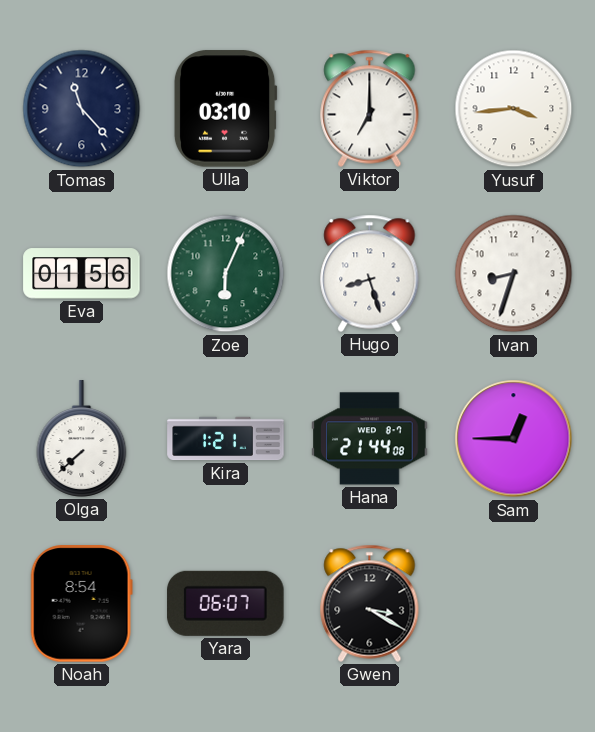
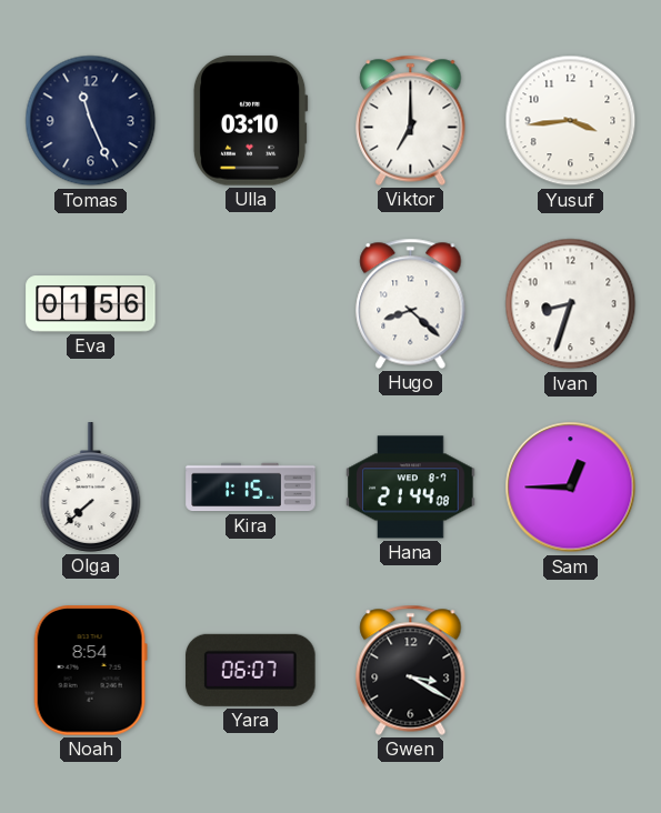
Tomas: 11:23 -> 11:26
Zoe: 6:04 -> none
Hugo: 8:27 -> 8:22
Kira: 1:21 -> 1:15
